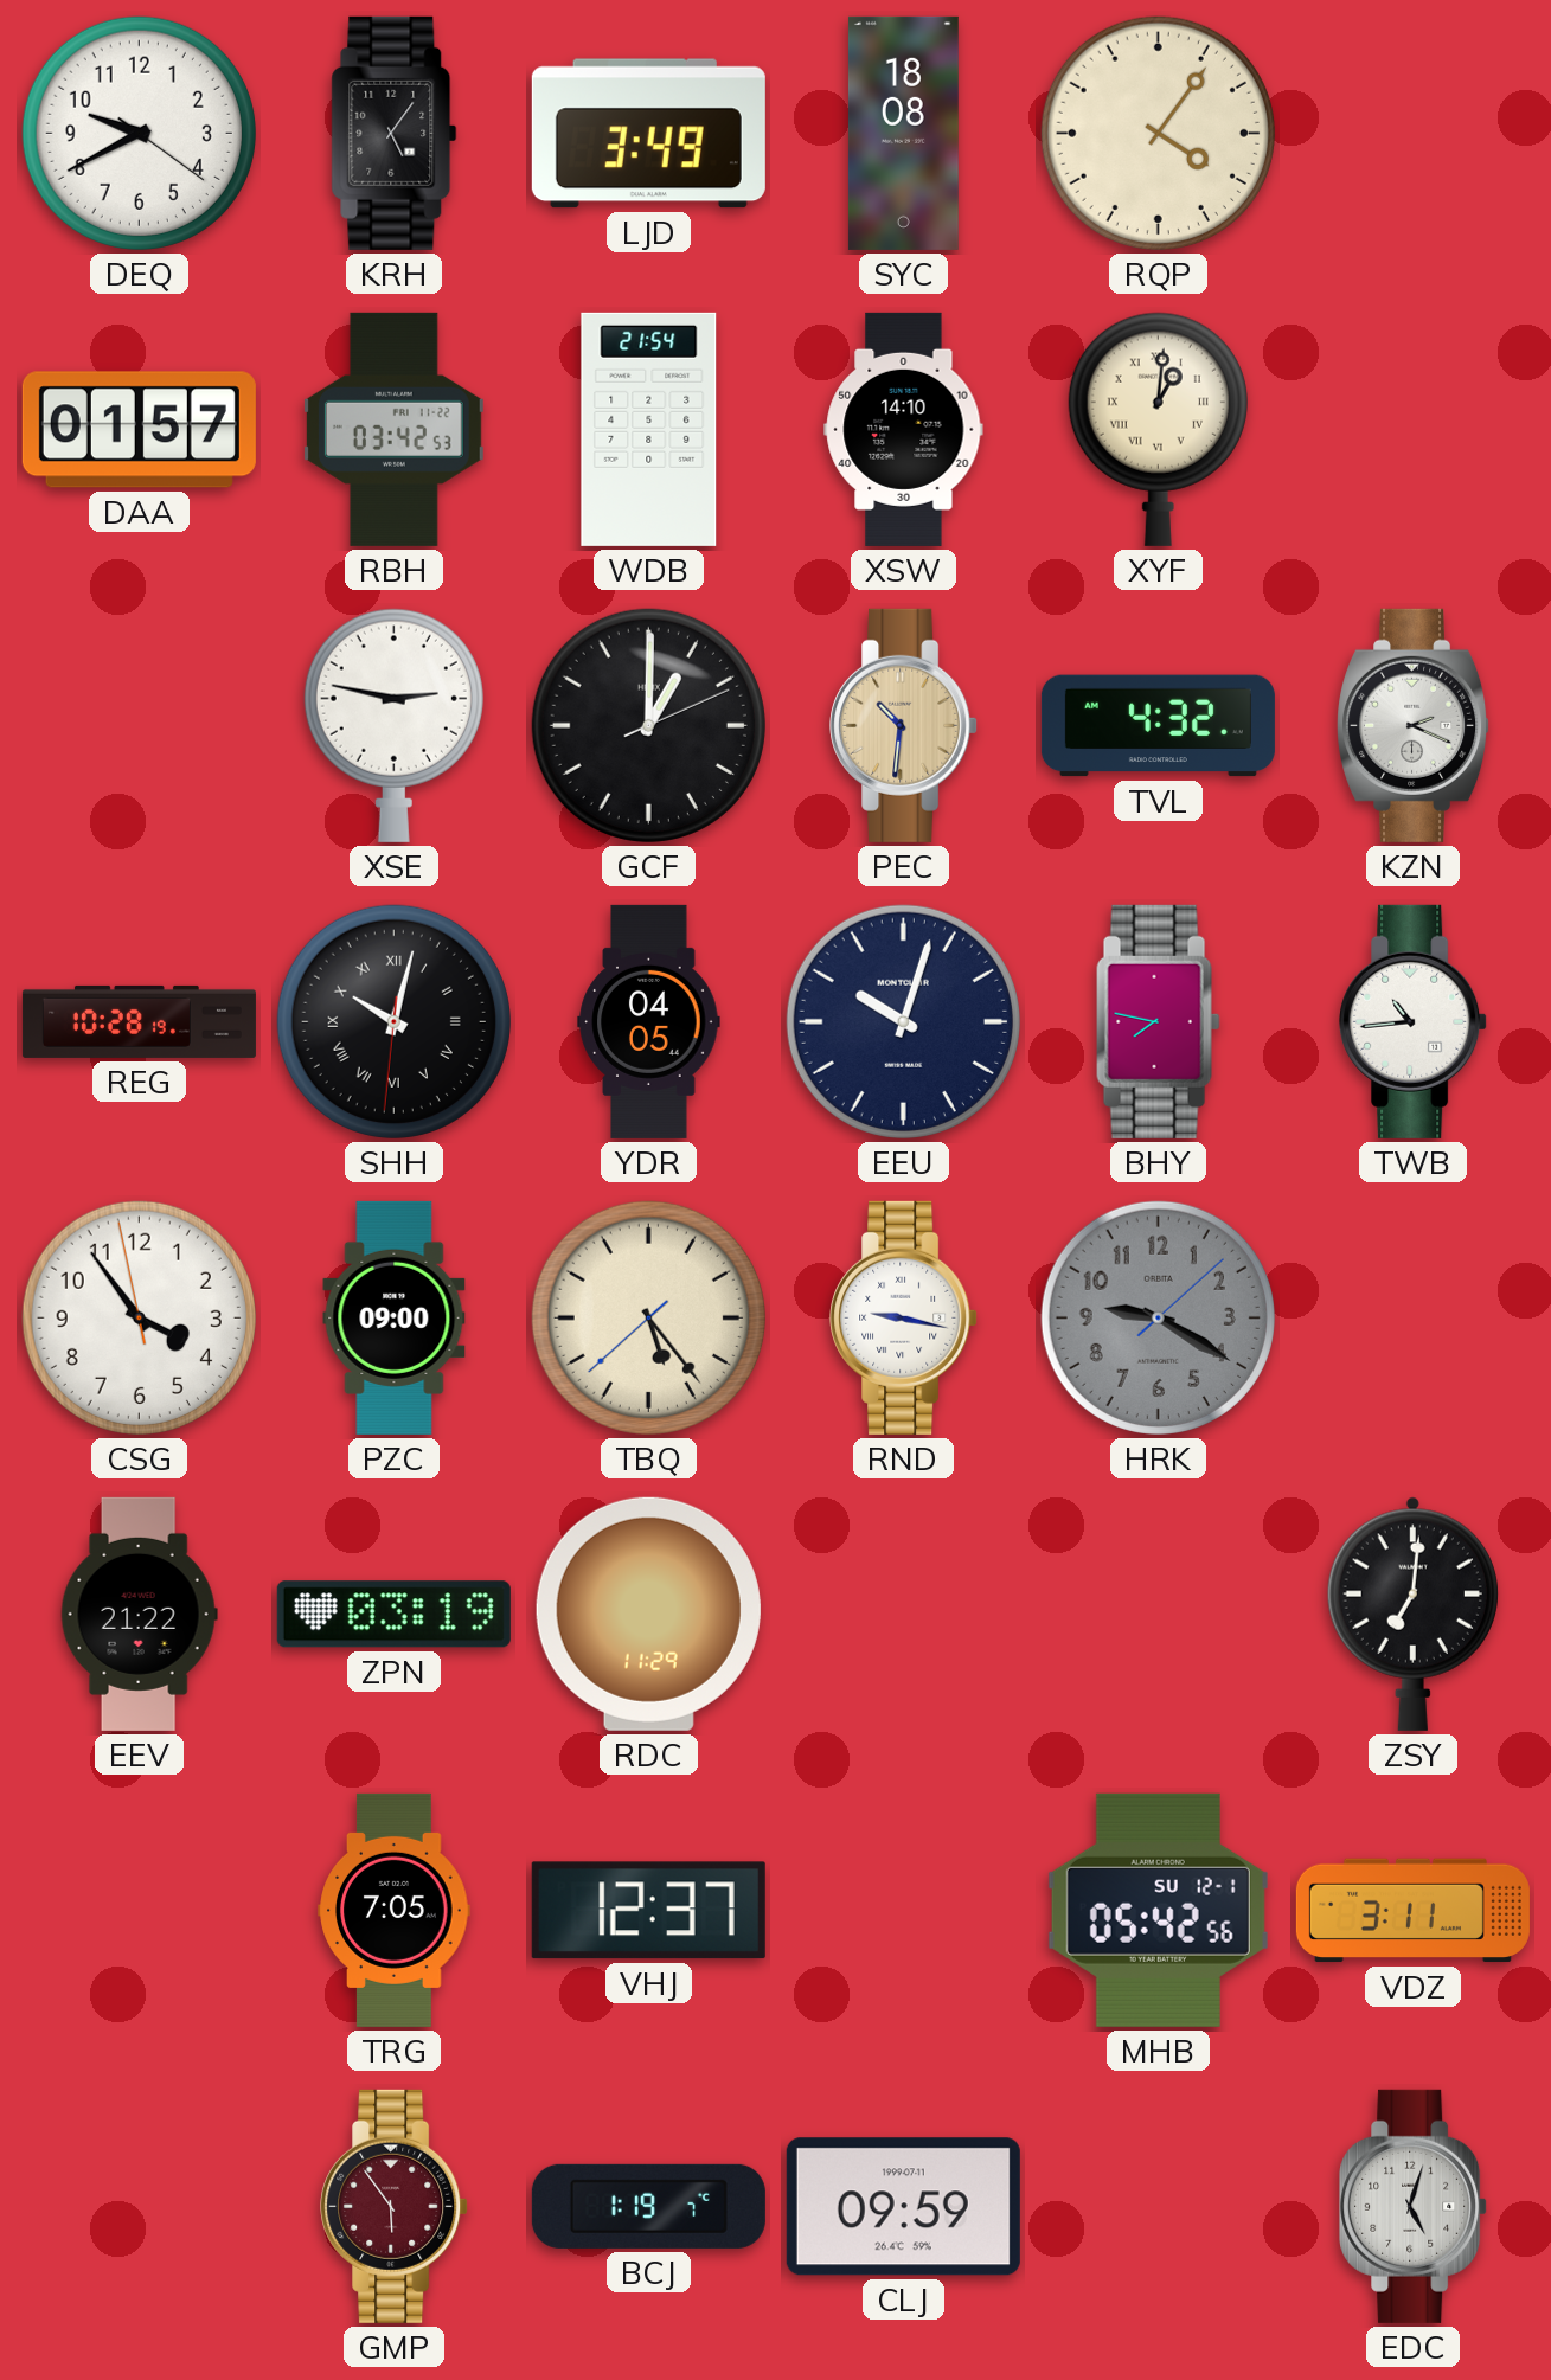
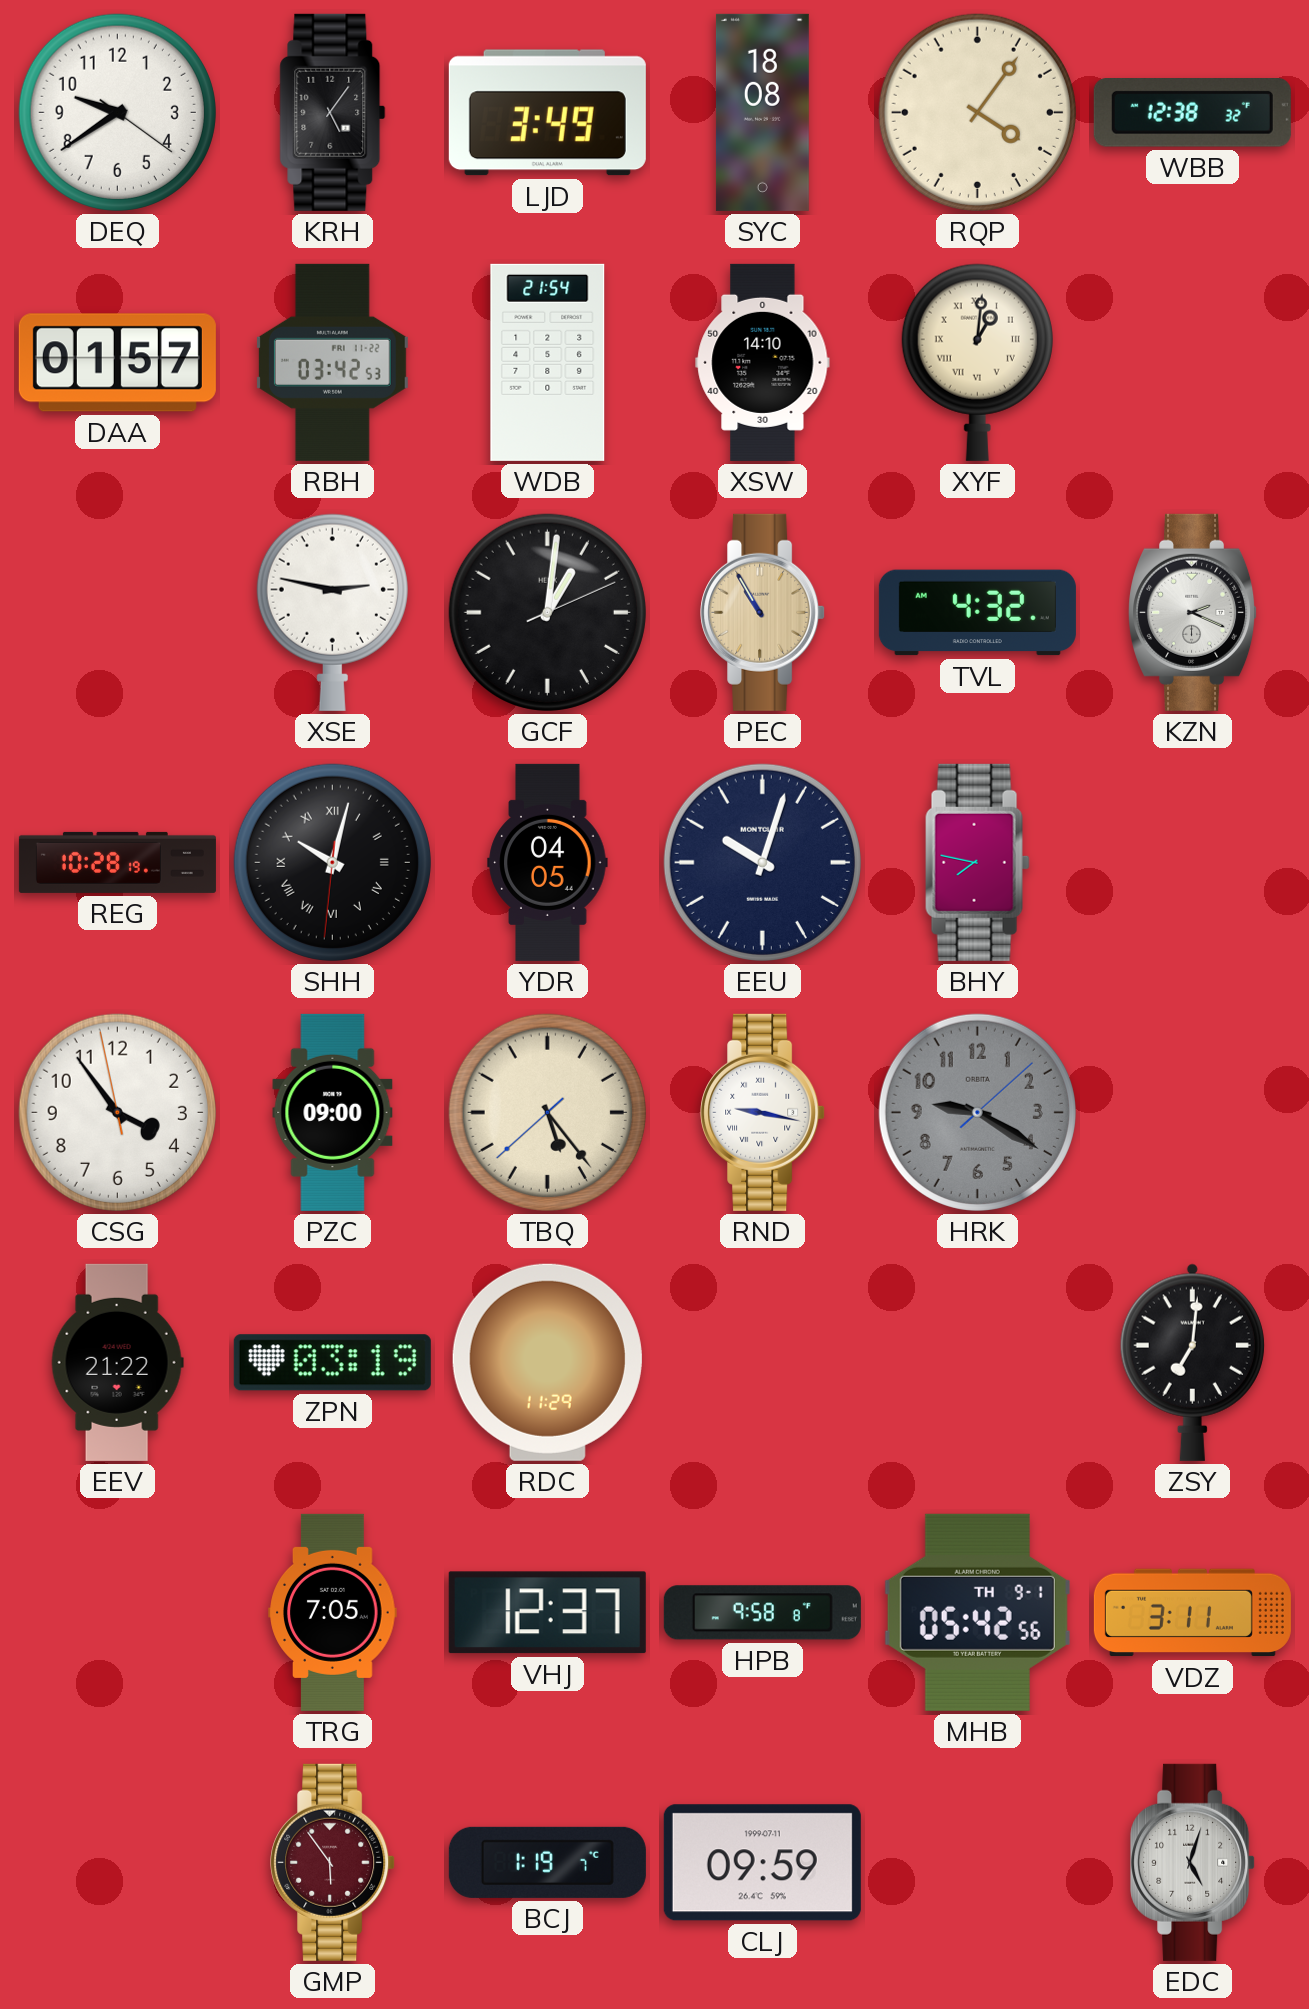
DEQ: 9:40 -> 9:39
WBB: none -> 12:38
GCF: 1:00 -> 1:01
PEC: 10:31 -> 10:55
TWB: 10:44 -> none
HPB: none -> 9:58
MHB date: SU 12-1 -> TH 9-1
